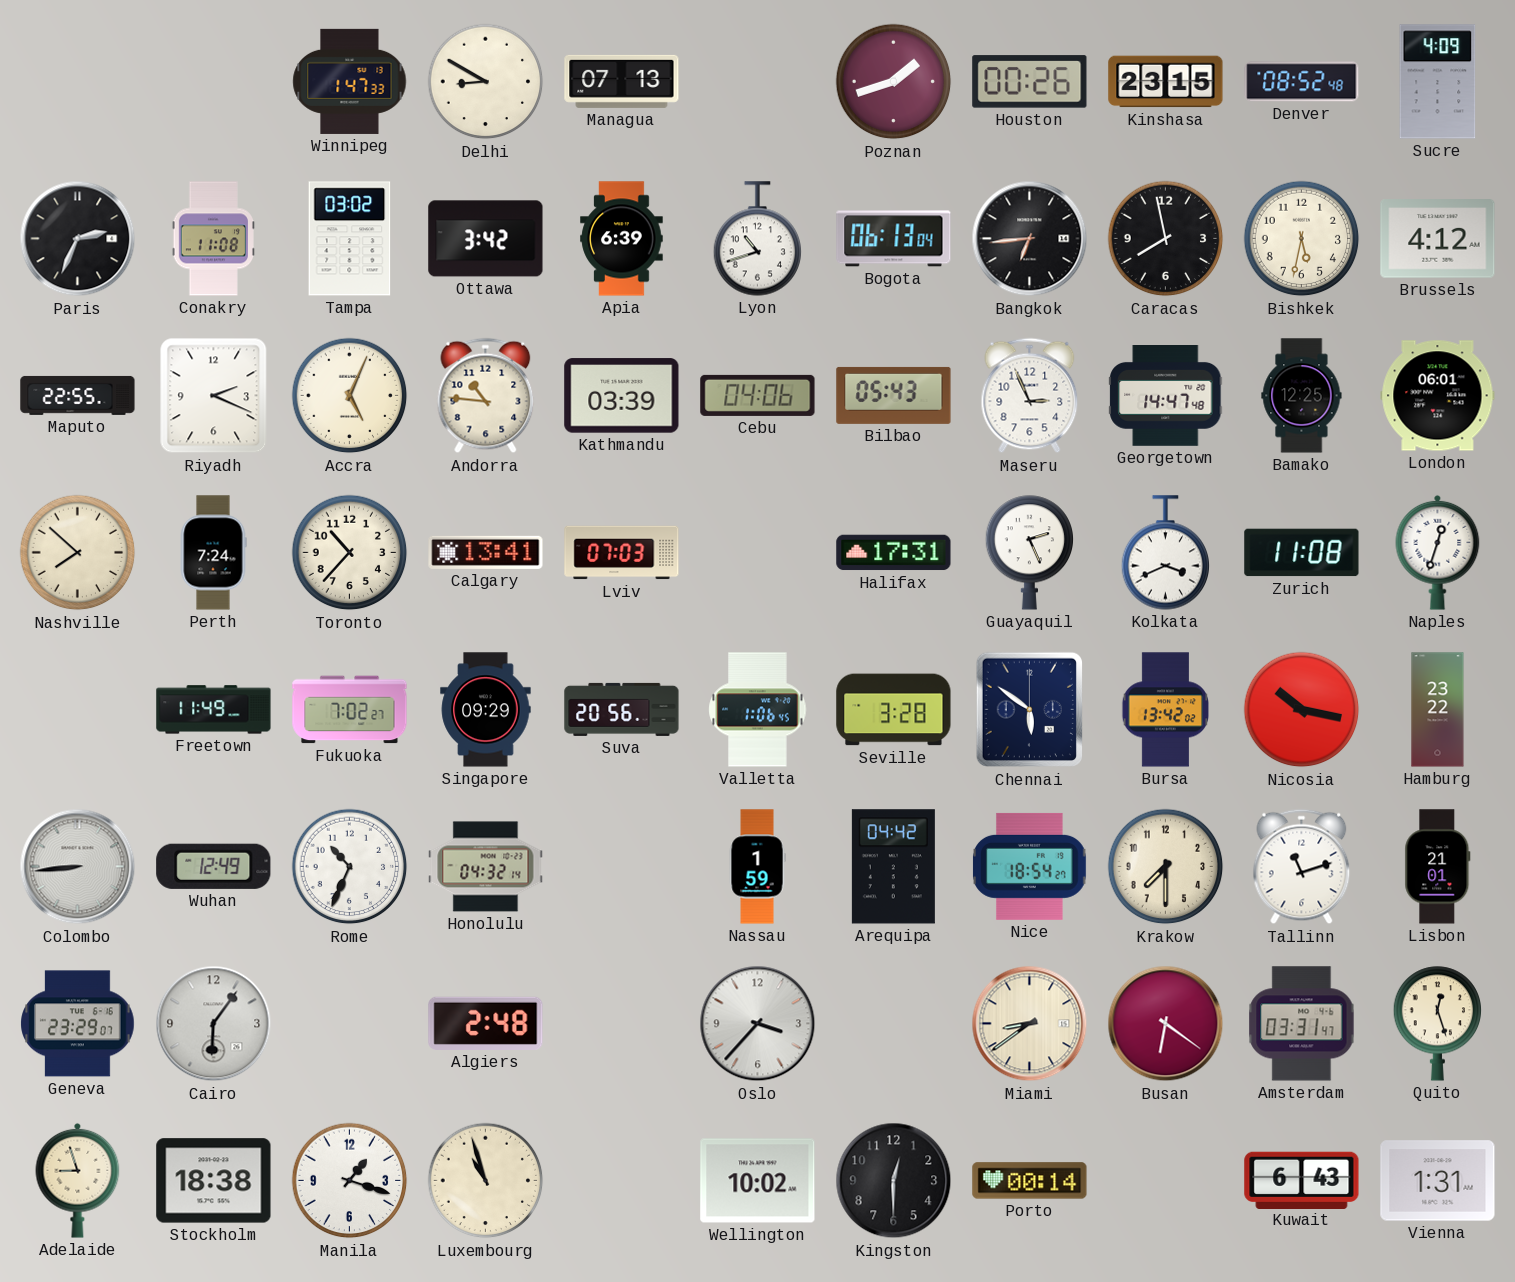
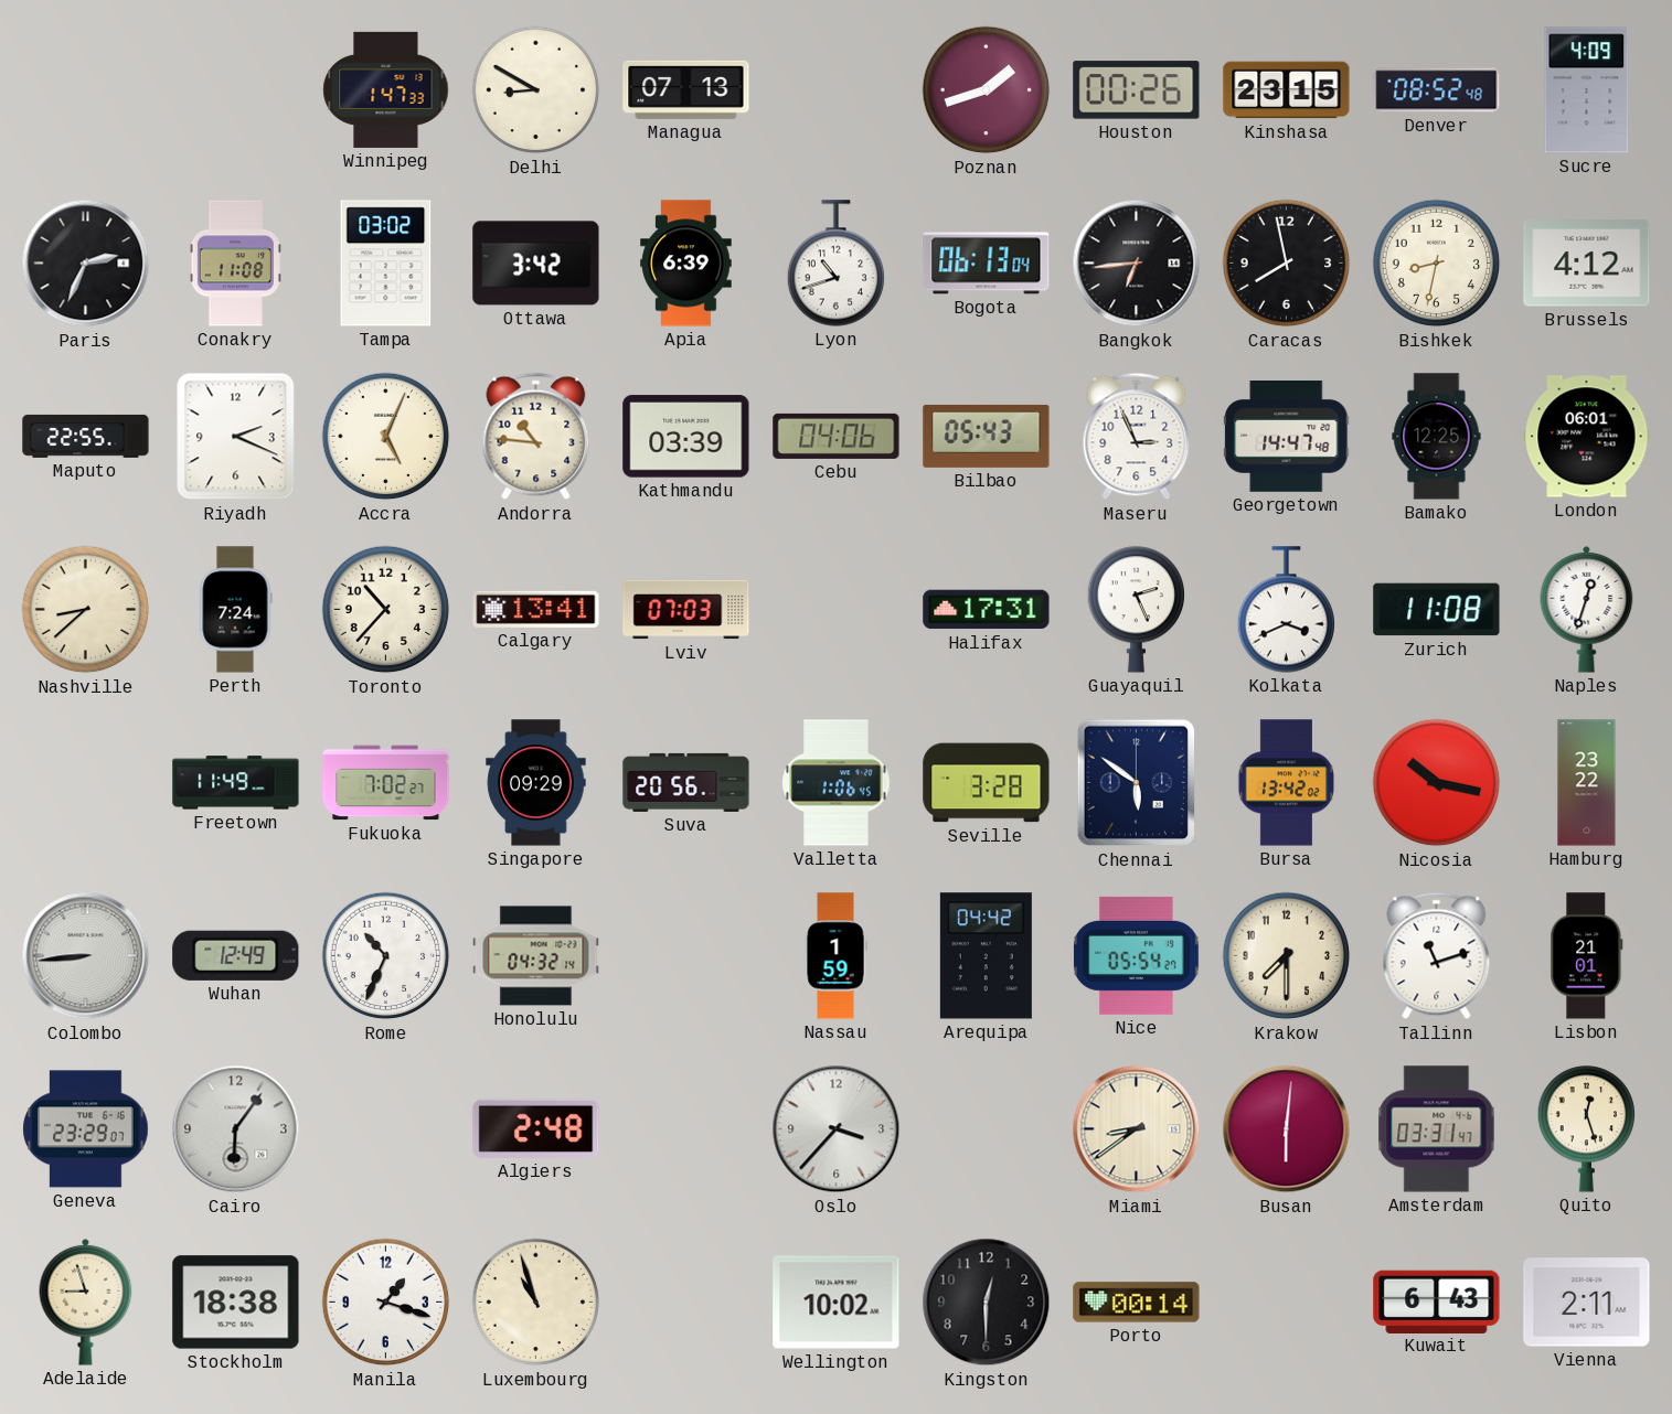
Bishkek: 5:32 -> 8:32
Nashville: 7:52 -> 8:38
Nice: 18:54 -> 05:54
Busan: 6:21 -> 6:01
Vienna: 1:31 -> 2:11
